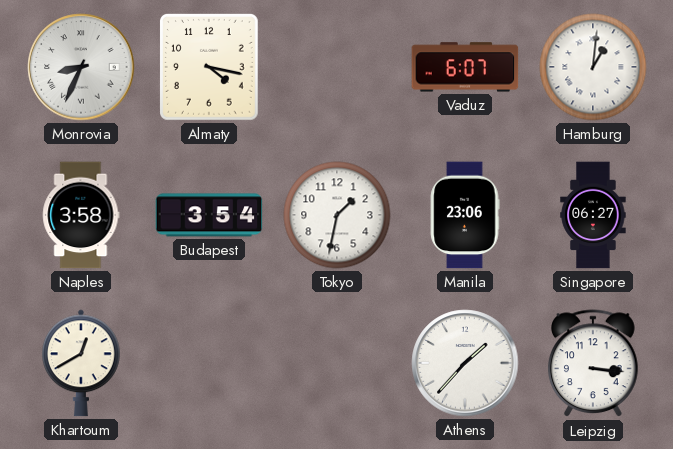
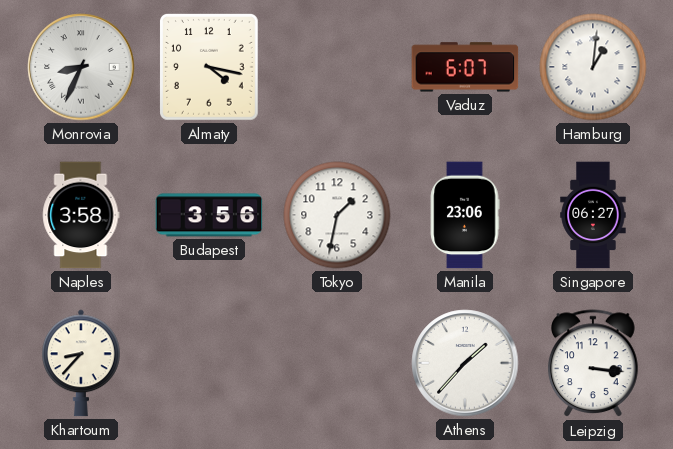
Budapest: 3:54 -> 3:56
Khartoum: 12:40 -> 8:37
